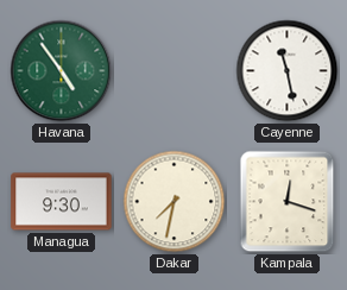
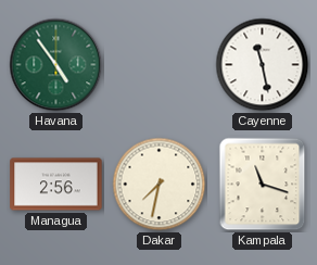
Managua: 9:30 -> 2:56
Kampala: 12:18 -> 11:18
